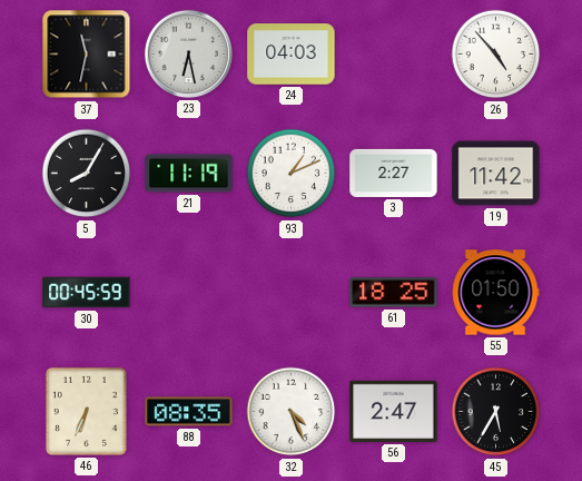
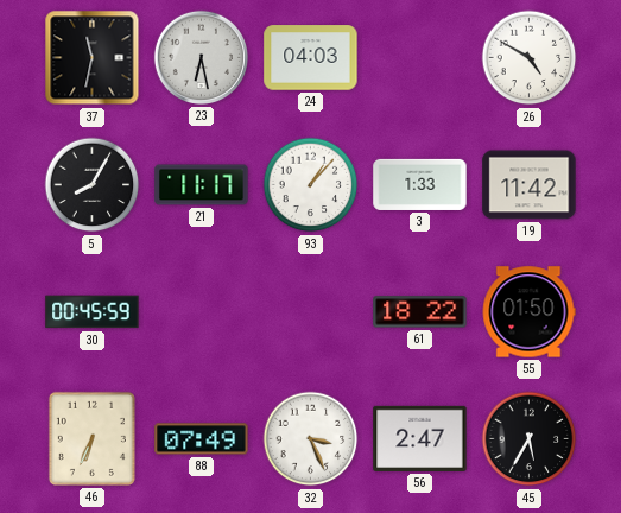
26: 4:53 -> 4:50
21: 11:19 -> 11:17
93: 1:11 -> 1:07
3: 2:27 -> 1:33
61: 18:25 -> 18:22
88: 08:35 -> 07:49
32: 4:26 -> 3:26
